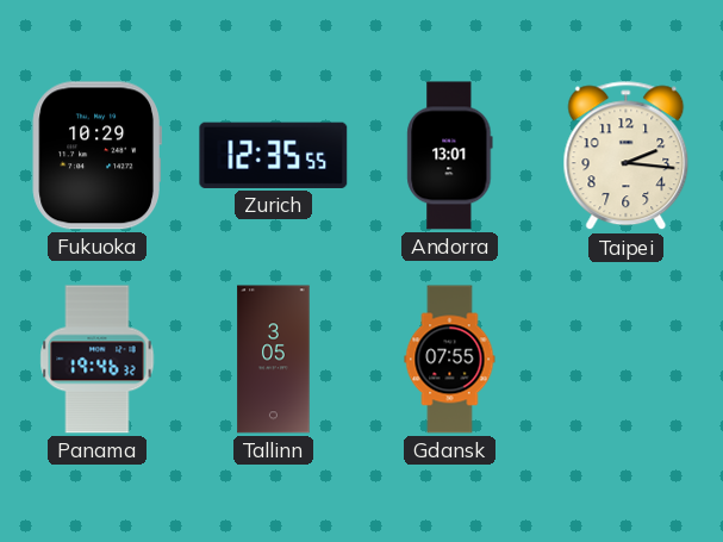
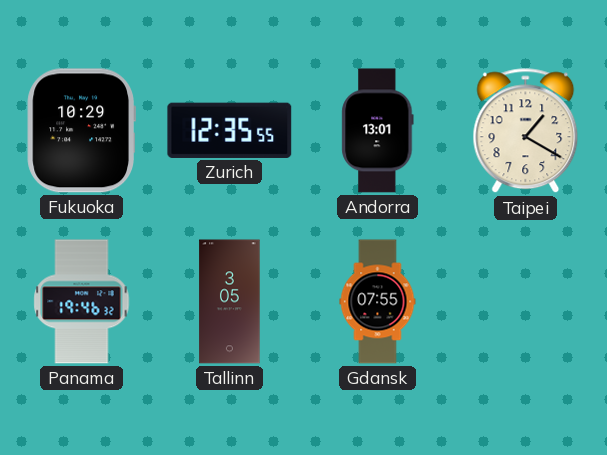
Taipei: 2:16 -> 1:20
